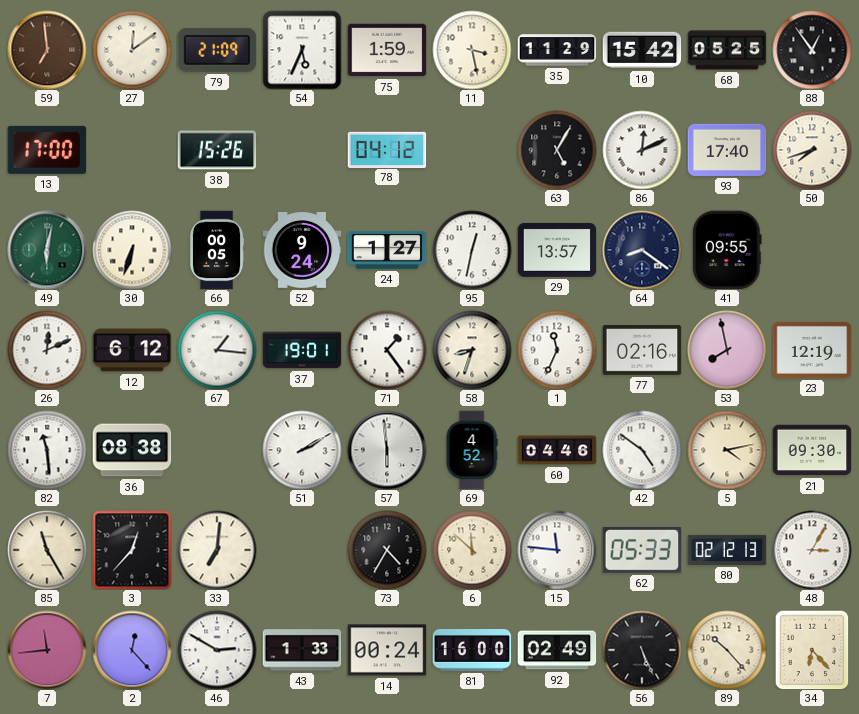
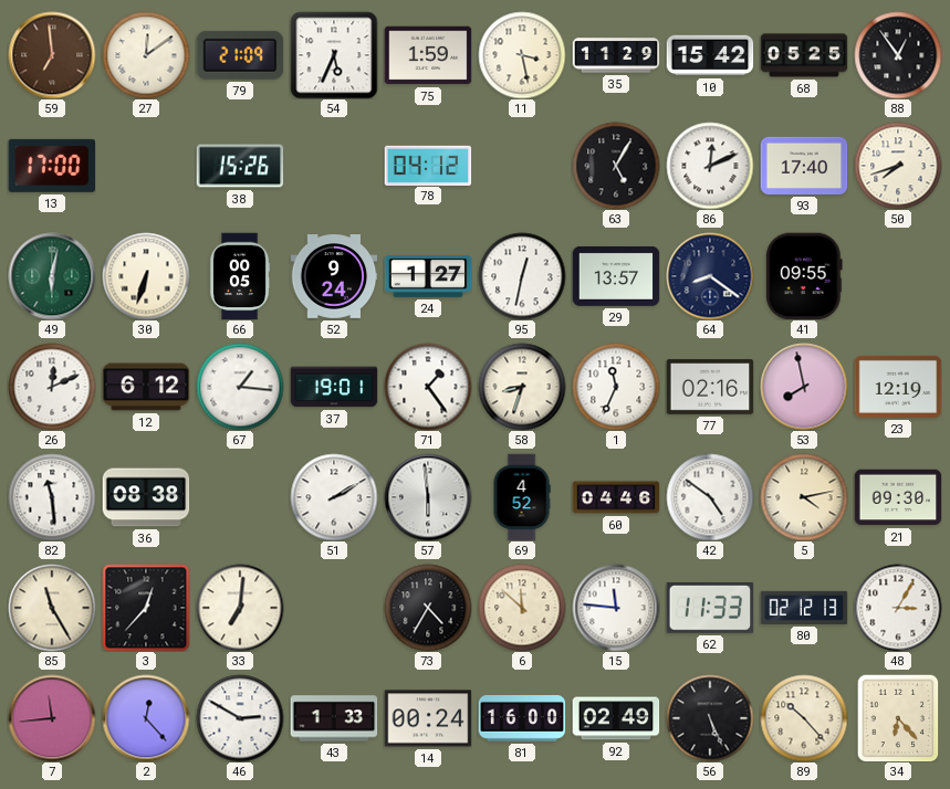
62: 05:33 -> 11:33
